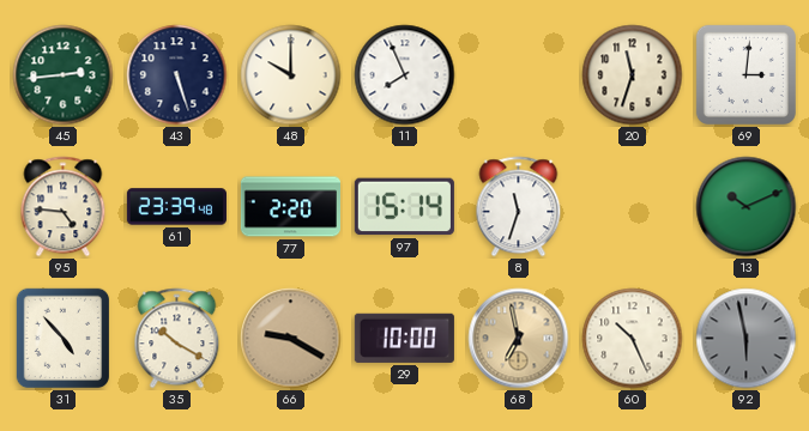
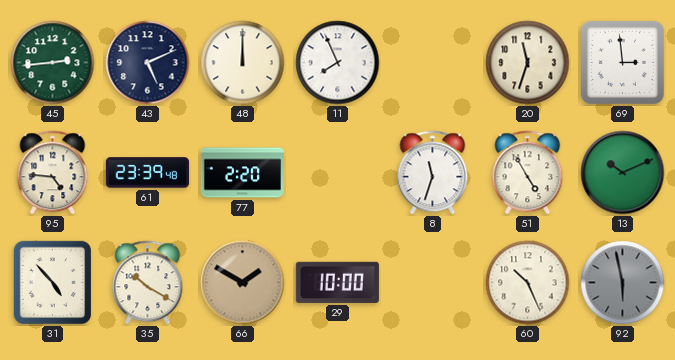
43: 5:27 -> 5:11
48: 10:00 -> 12:00
69: 3:01 -> 2:59
97: 15:14 -> none
51: none -> 4:55
66: 9:20 -> 1:50
68: 6:58 -> none
